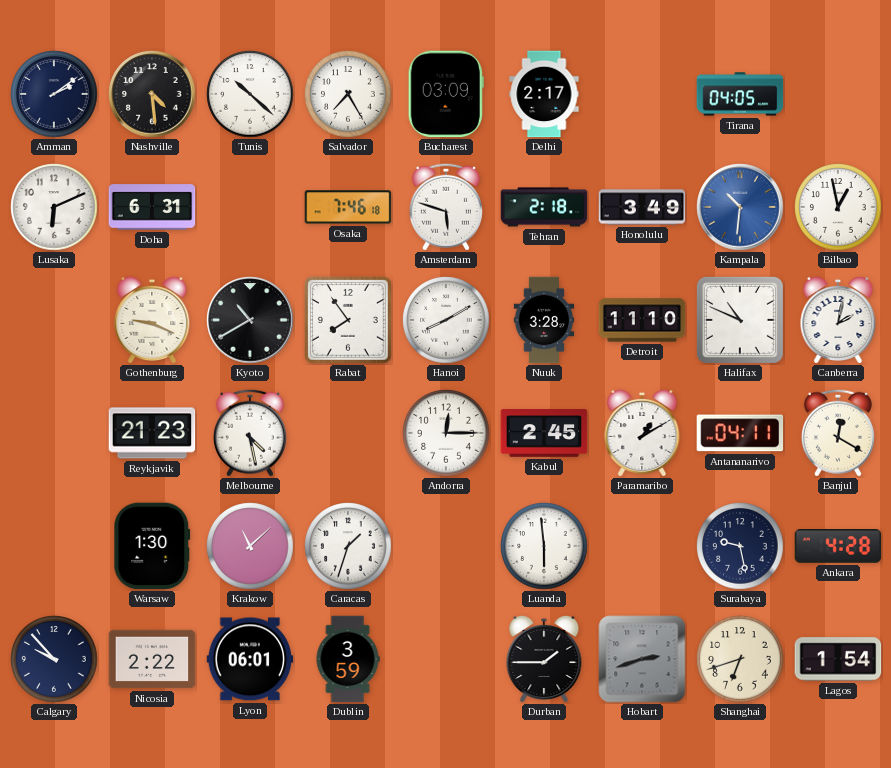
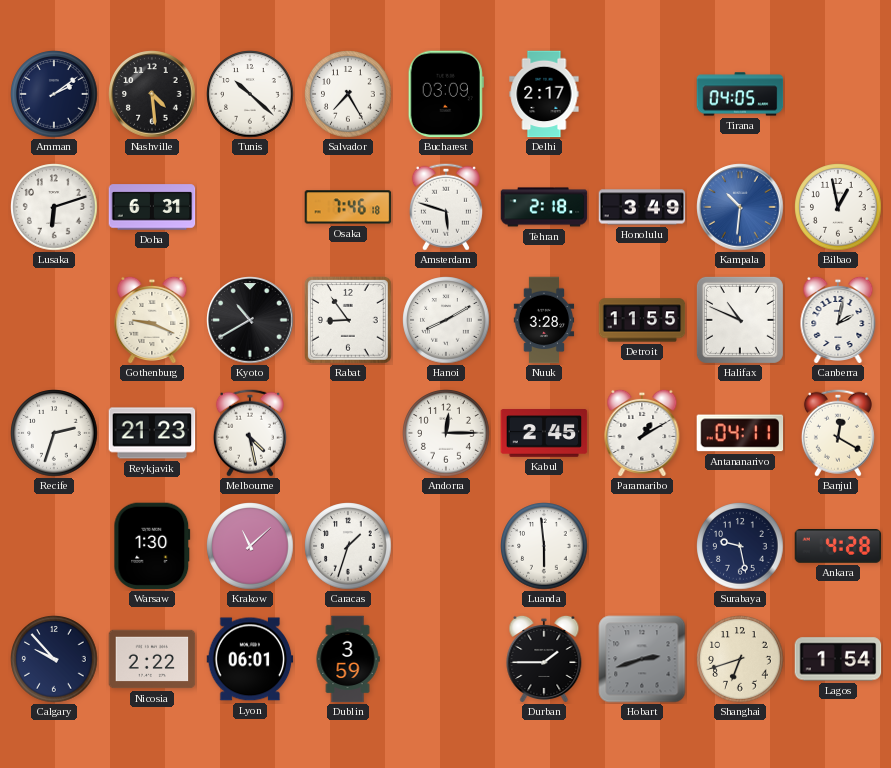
Lusaka: 6:11 -> 6:12
Rabat: 7:54 -> 8:54
Detroit: 11:10 -> 11:55
Recife: none -> 2:33
